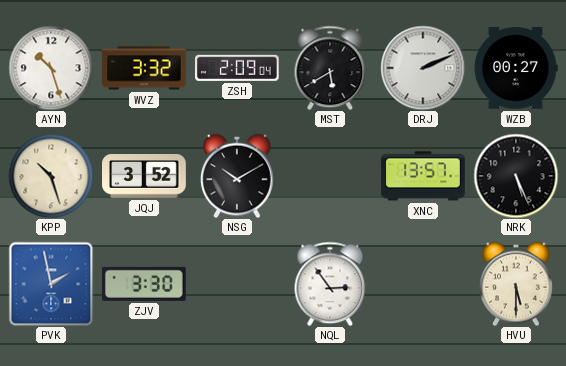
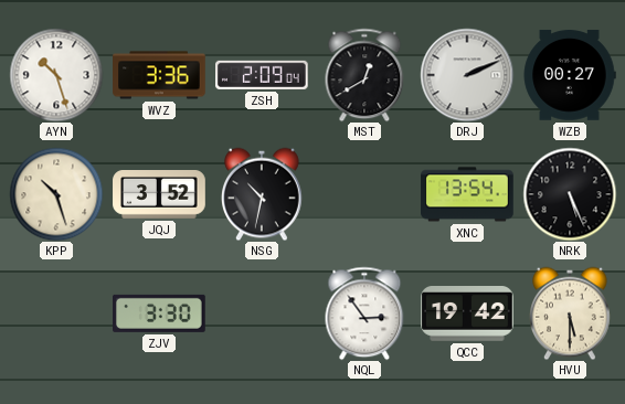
WVZ: 3:32 -> 3:36
MST: 5:40 -> 12:40
NSG: 10:10 -> 10:32
XNC: 13:57 -> 13:54
PVK: 1:58 -> none
QCC: none -> 19:42
